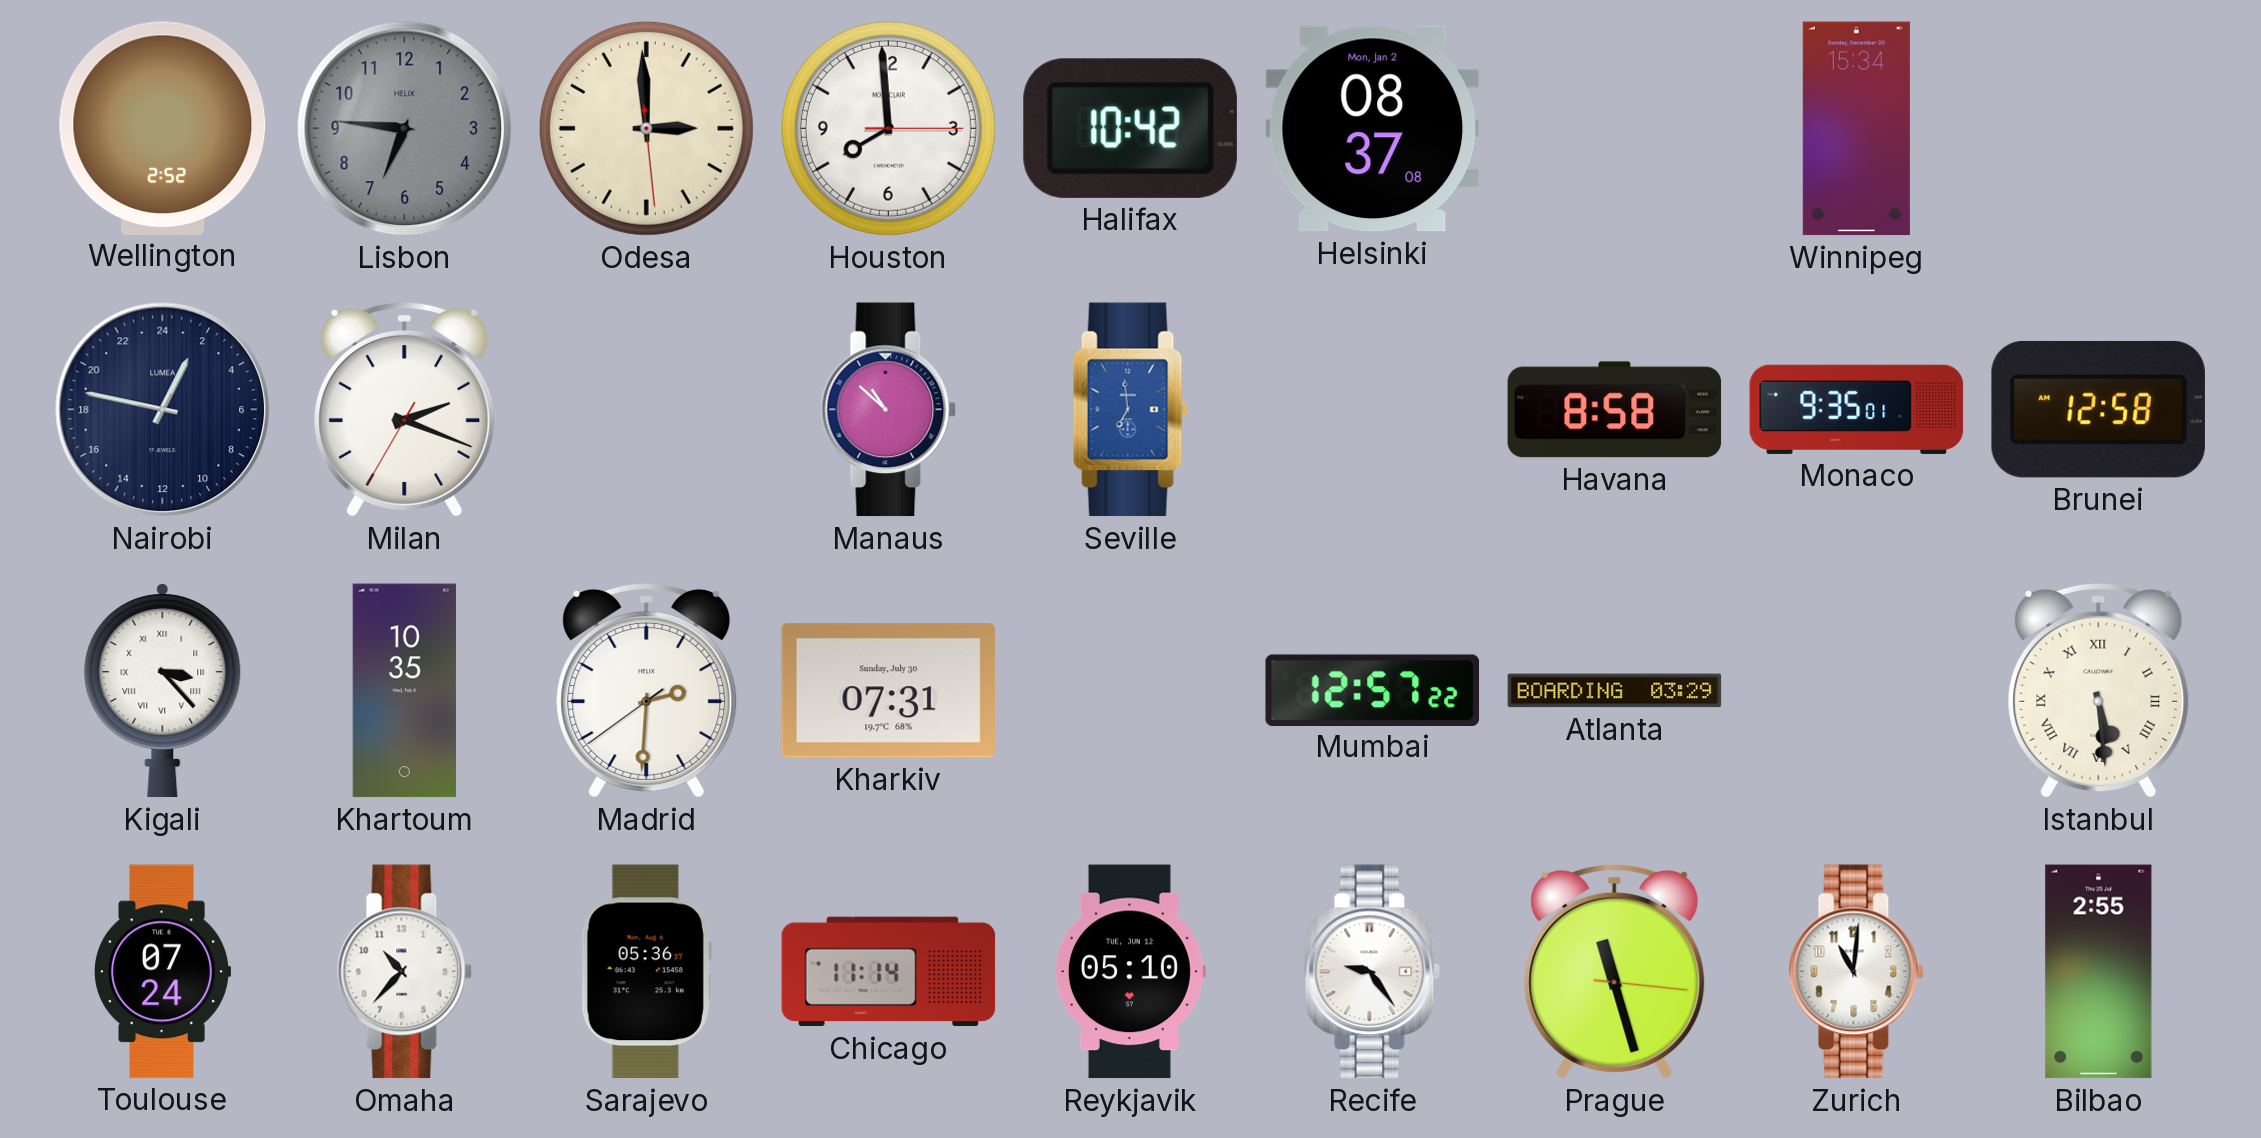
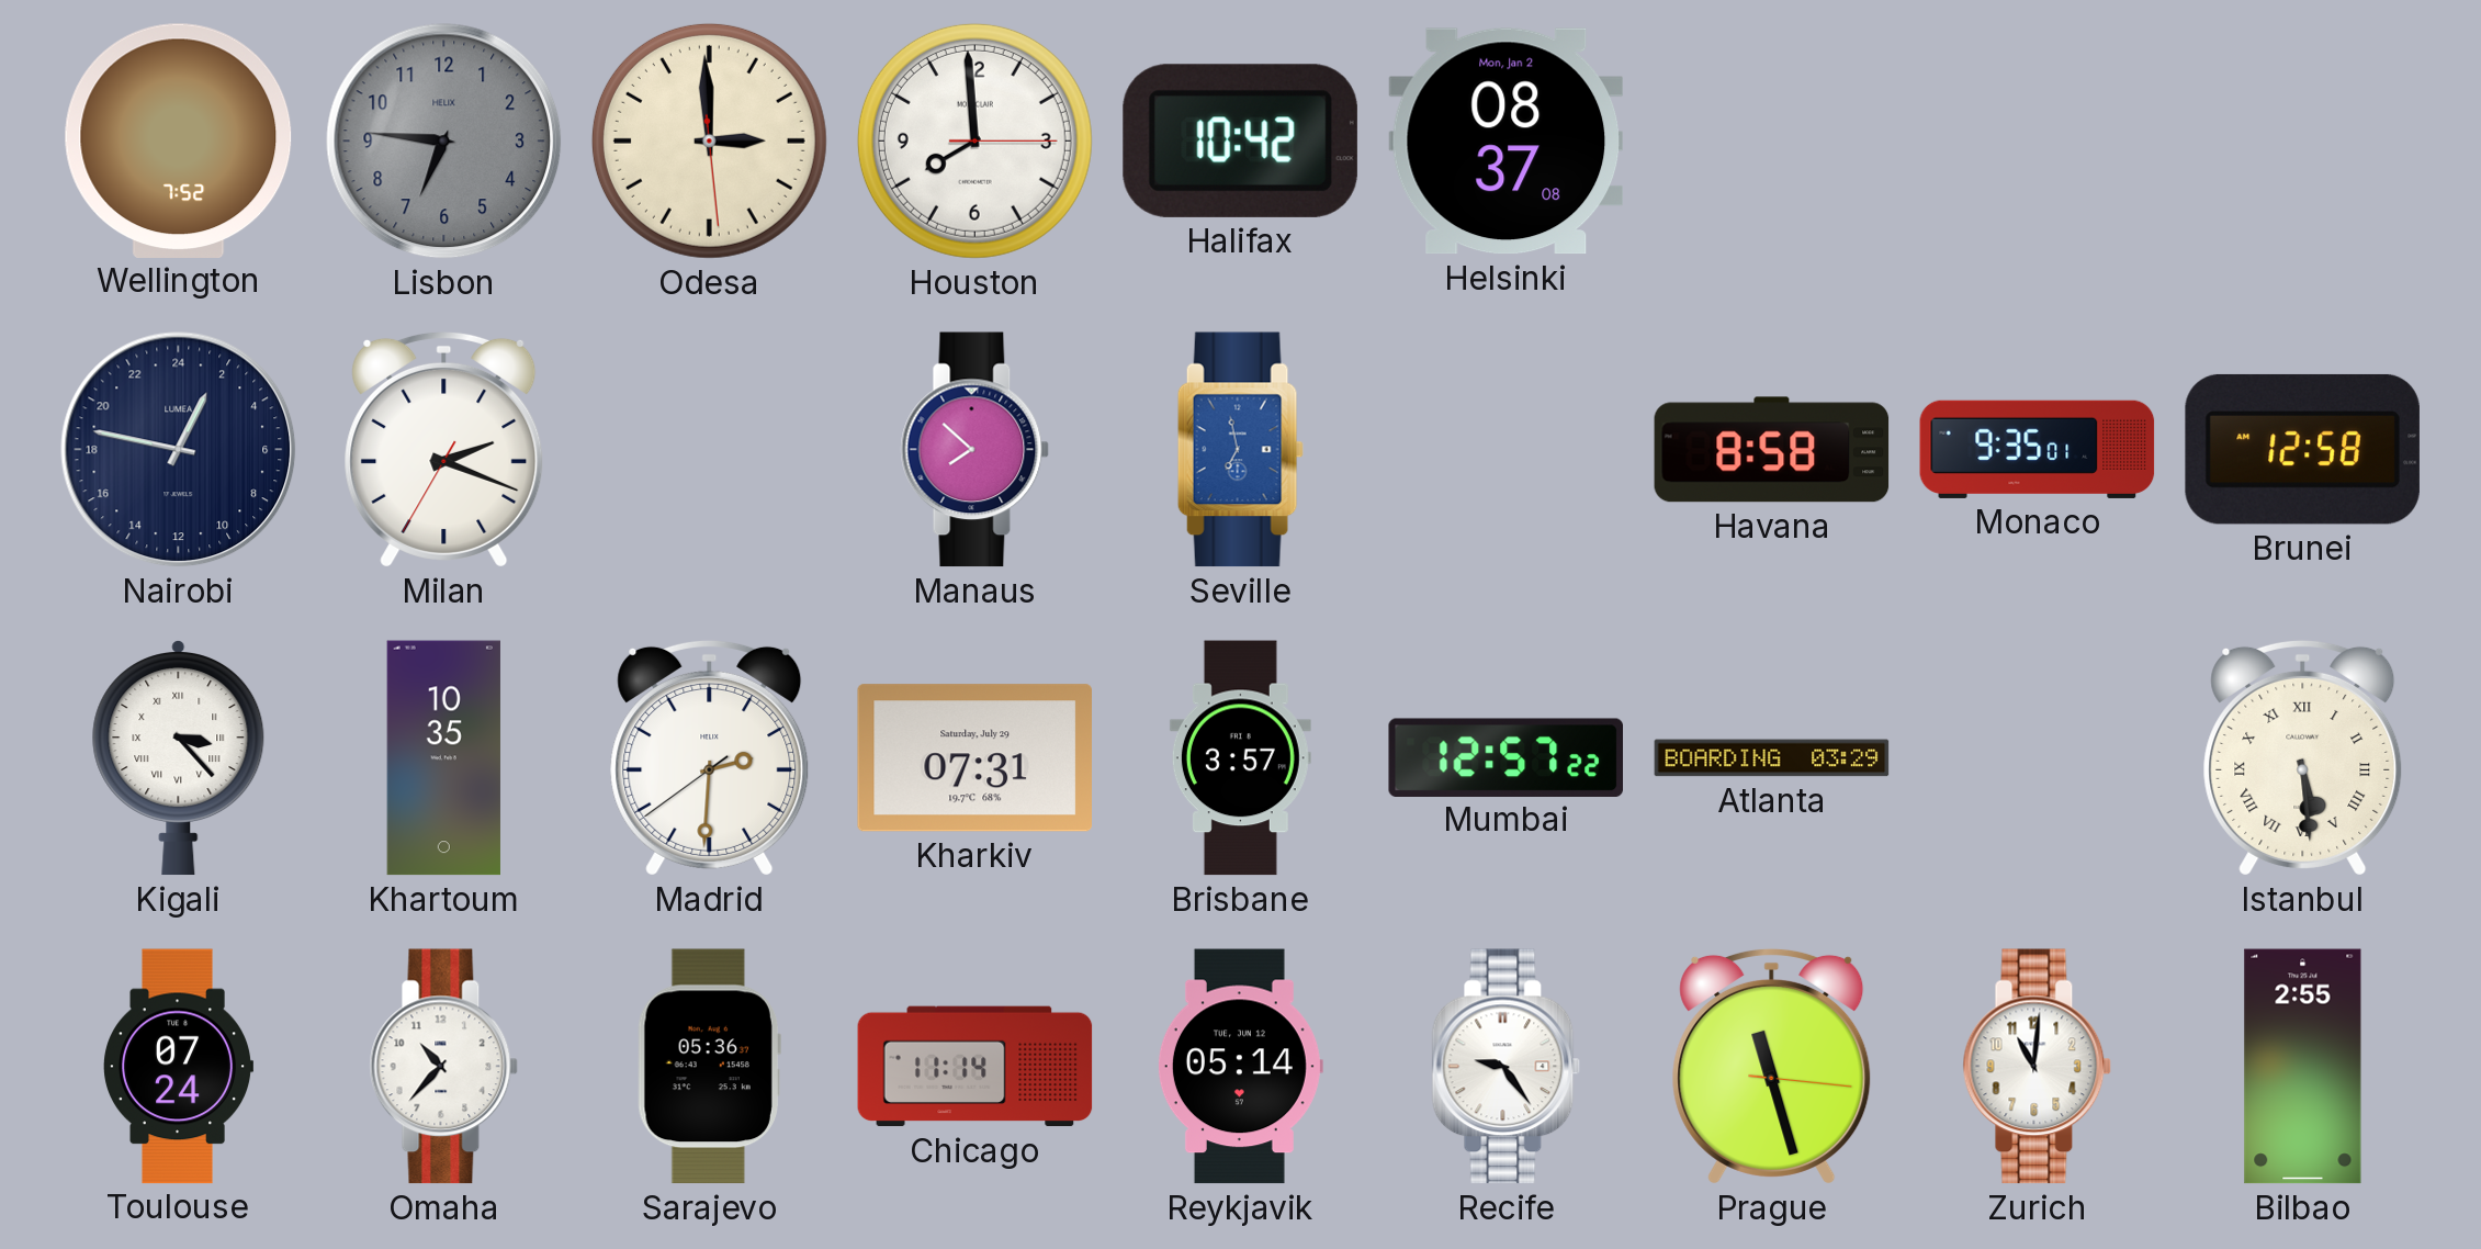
Wellington: 2:52 -> 7:52
Winnipeg: 15:34 -> none
Manaus: 10:52 -> 7:52
Seville: 6:59 -> 6:58
Kharkiv date: Sunday, July 30 -> Saturday, July 29
Brisbane: none -> 3:57
Reykjavik: 05:10 -> 05:14
